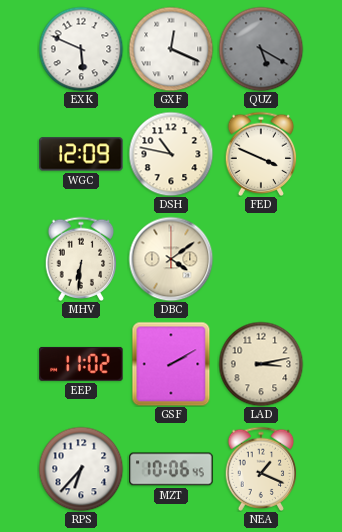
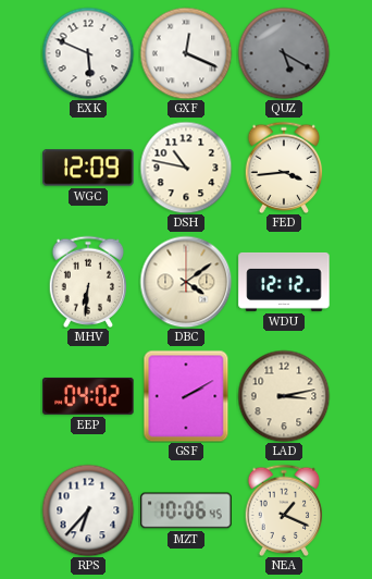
FED: 3:49 -> 3:44
WDU: none -> 12:12
EEP: 11:02 -> 04:02
